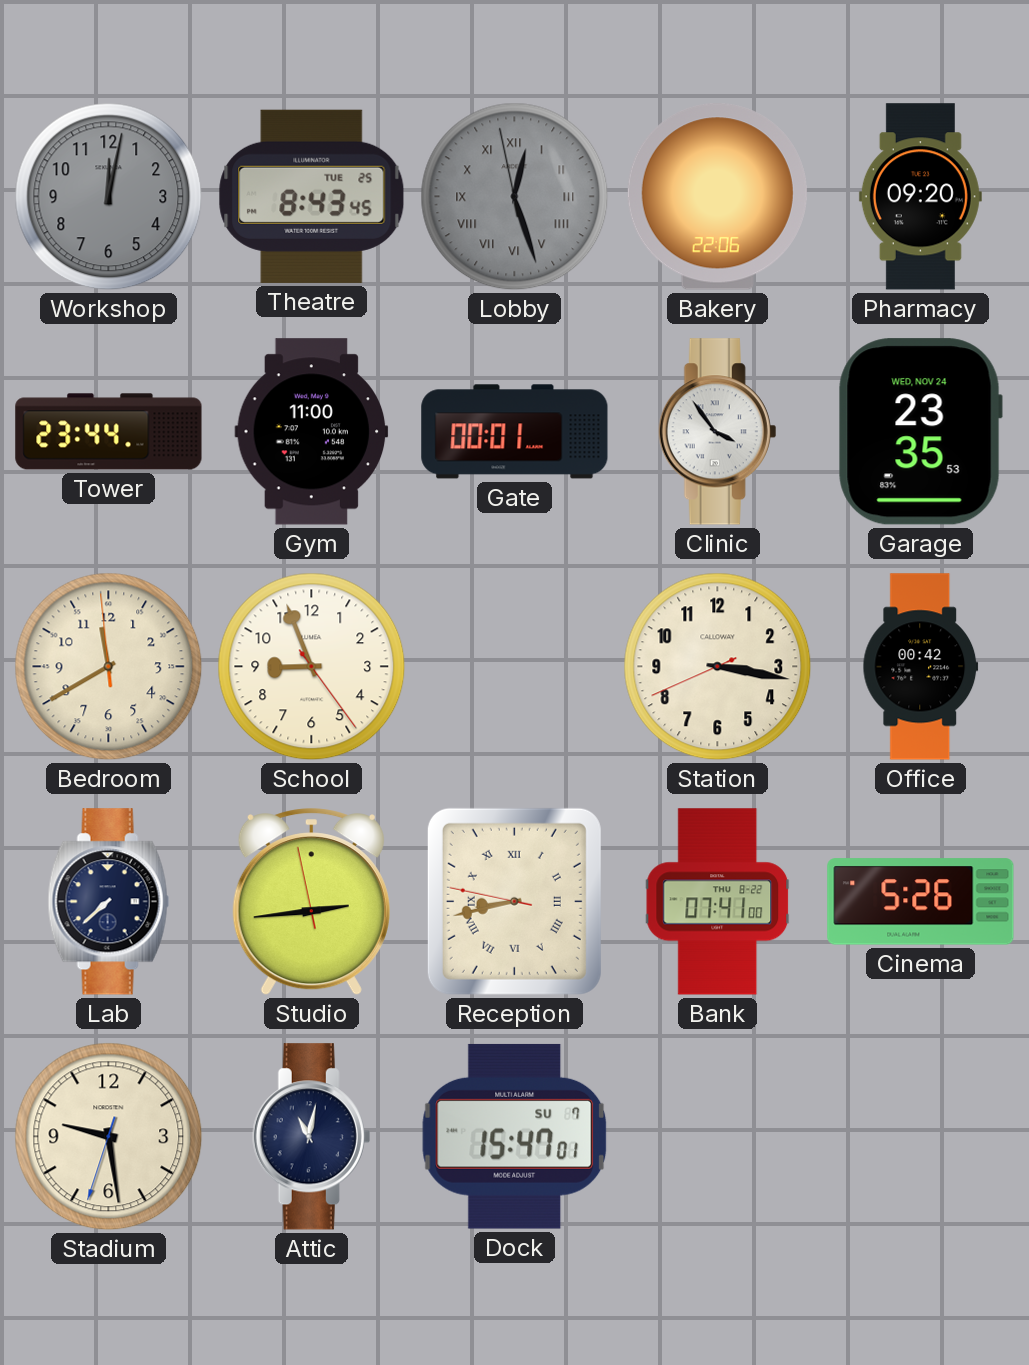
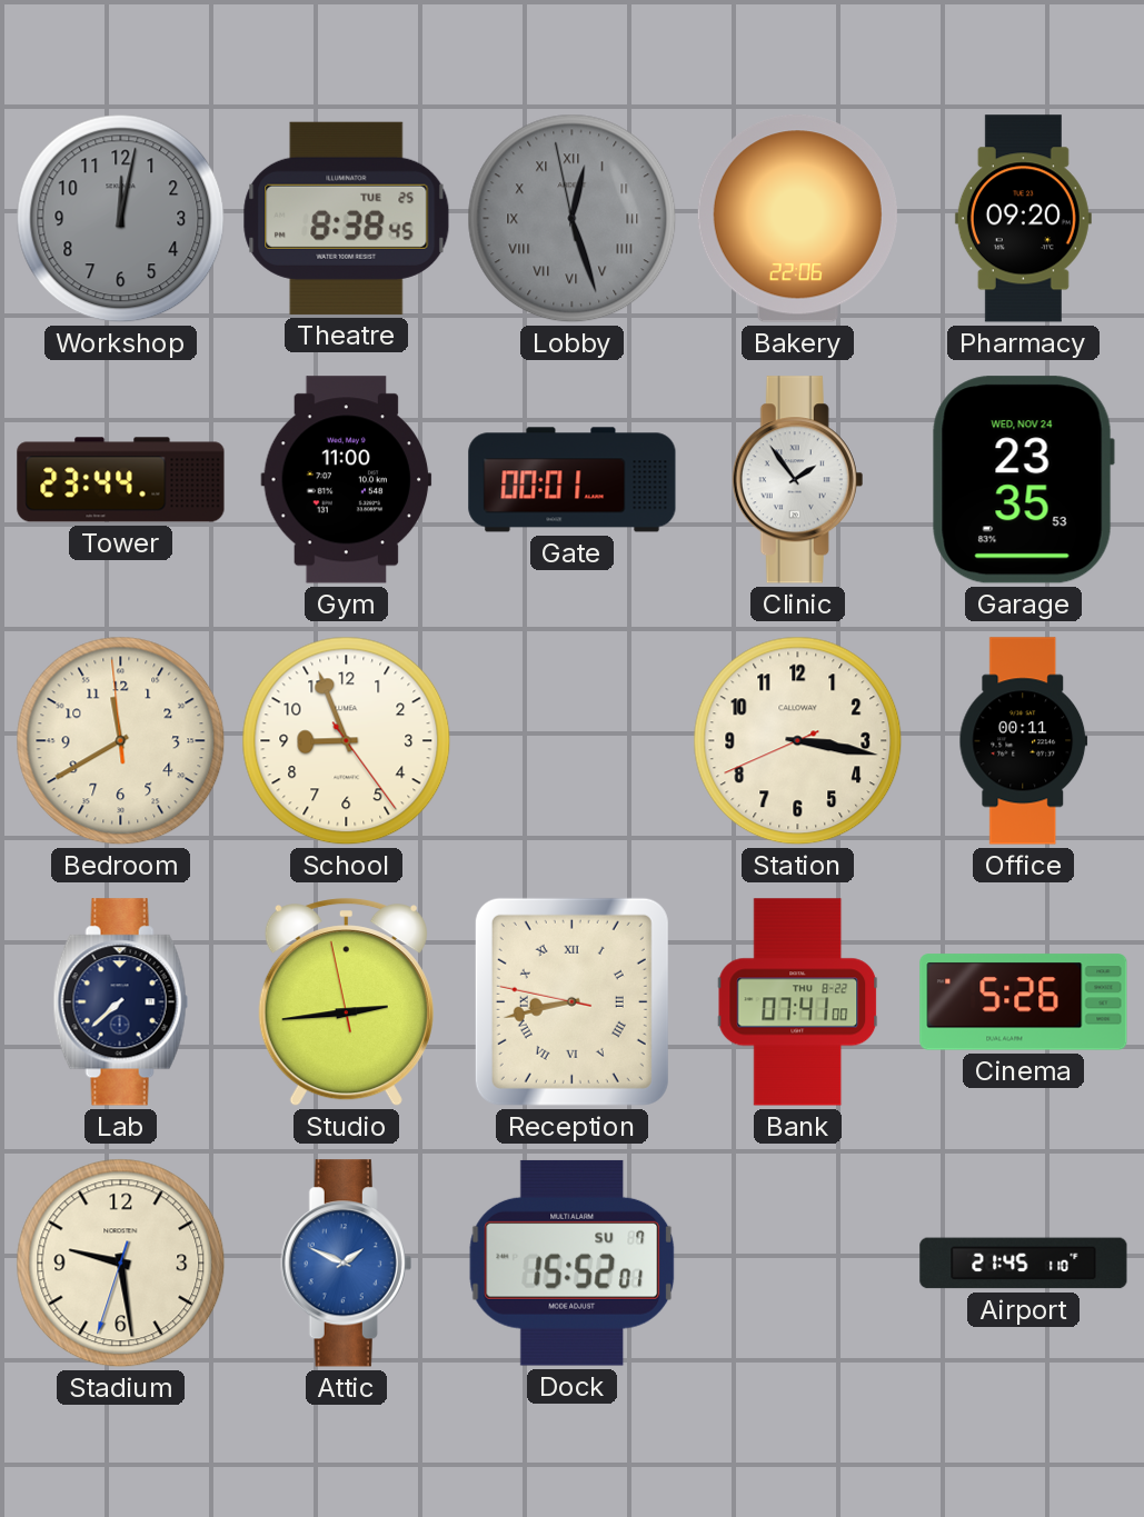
Theatre: 8:43 -> 8:38
Clinic: 3:54 -> 1:54
Office: 00:42 -> 00:11
Attic: 11:02 -> 1:49
Attic dial: navy -> blue
Dock: 15:47 -> 15:52
Airport: none -> 21:45
